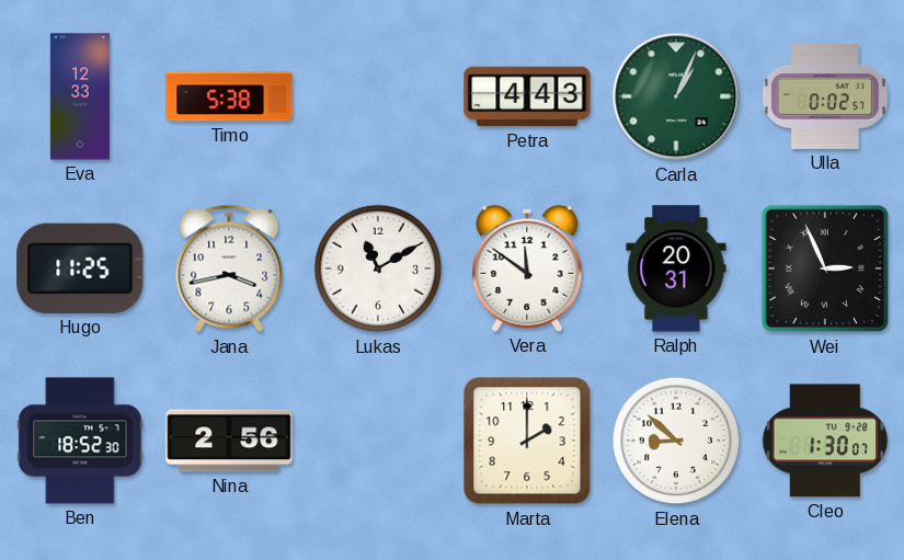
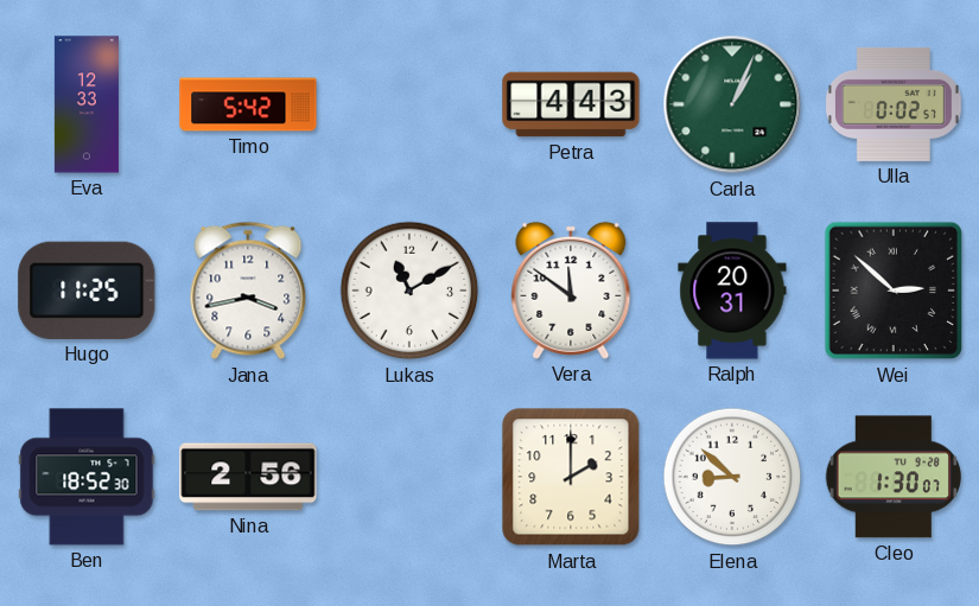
Timo: 5:38 -> 5:42
Wei: 2:56 -> 2:52
